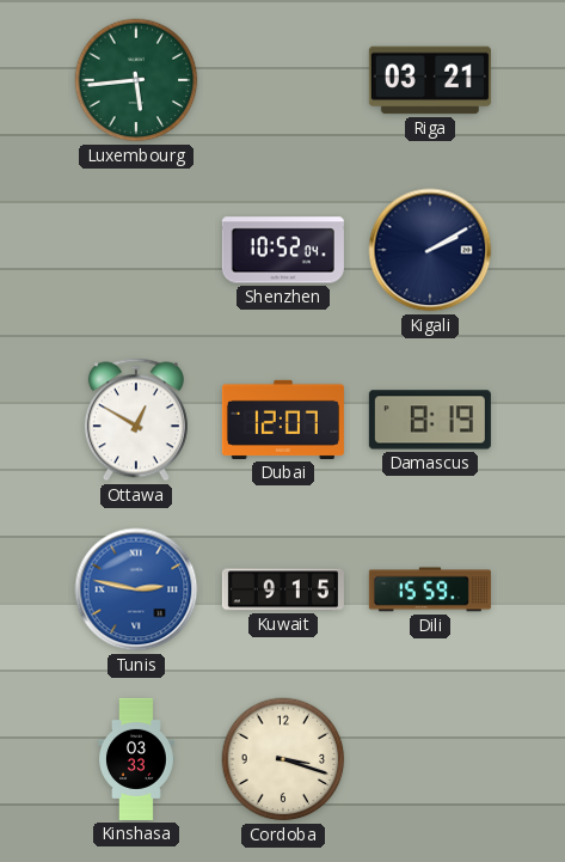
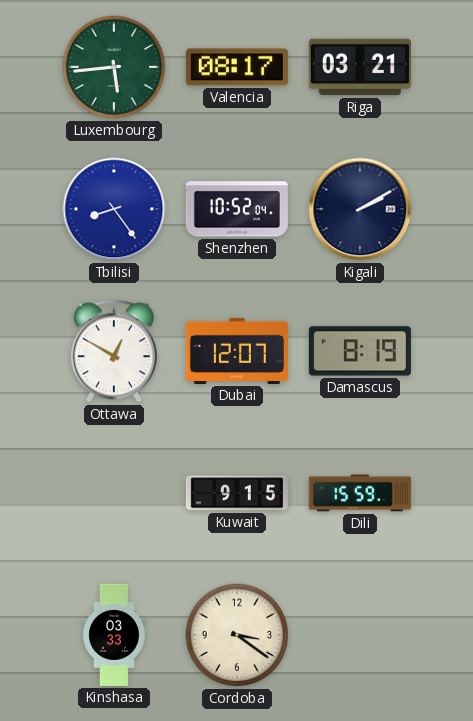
Valencia: none -> 08:17
Tbilisi: none -> 8:24
Tunis: 2:47 -> none
Cordoba: 3:18 -> 3:21
